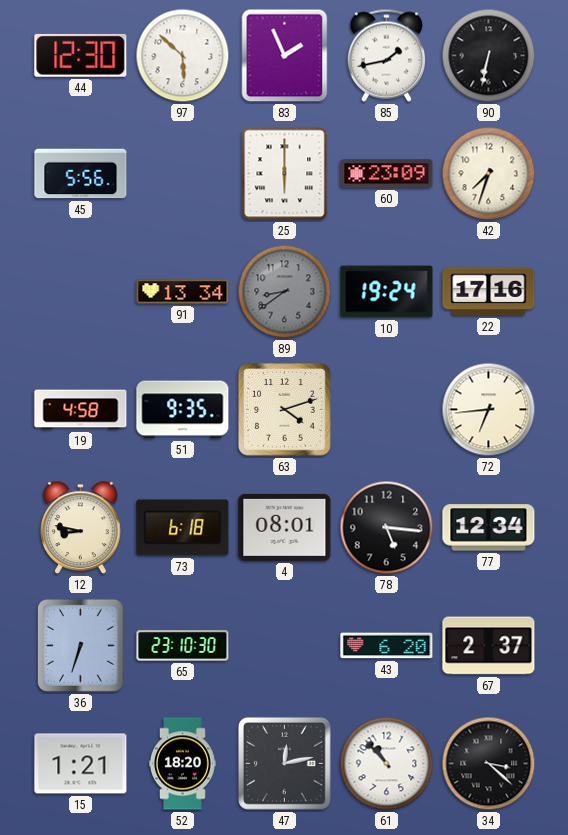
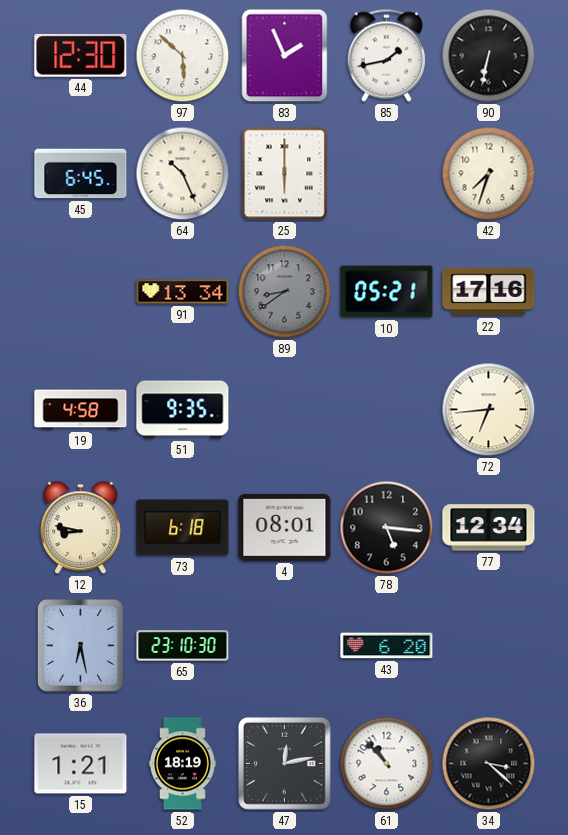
45: 5:56 -> 6:45
64: none -> 10:26
60: 23:09 -> none
10: 19:24 -> 05:21
63: 4:12 -> none
36: 6:33 -> 6:28
67: 2:37 -> none
52: 18:20 -> 18:19
